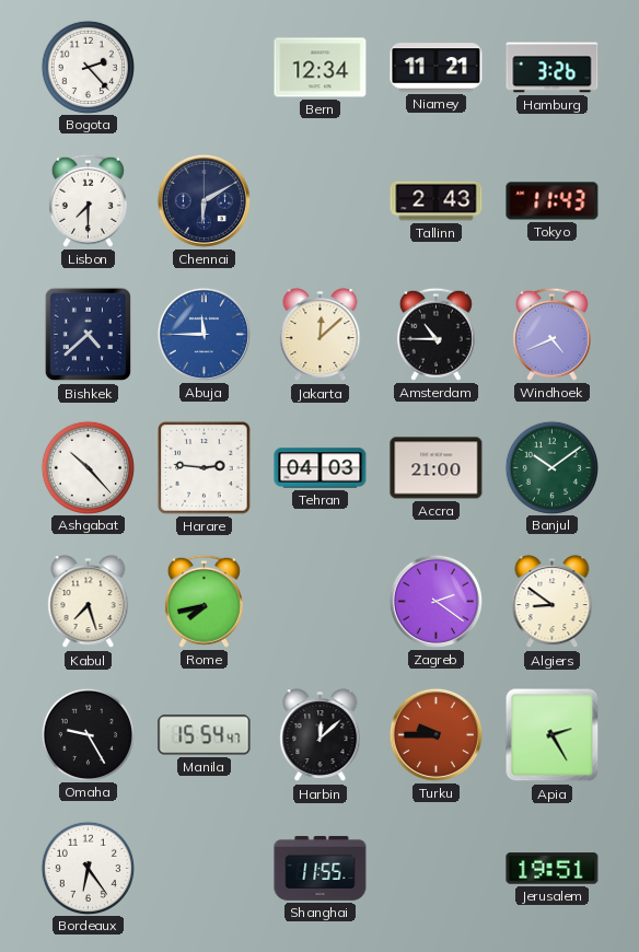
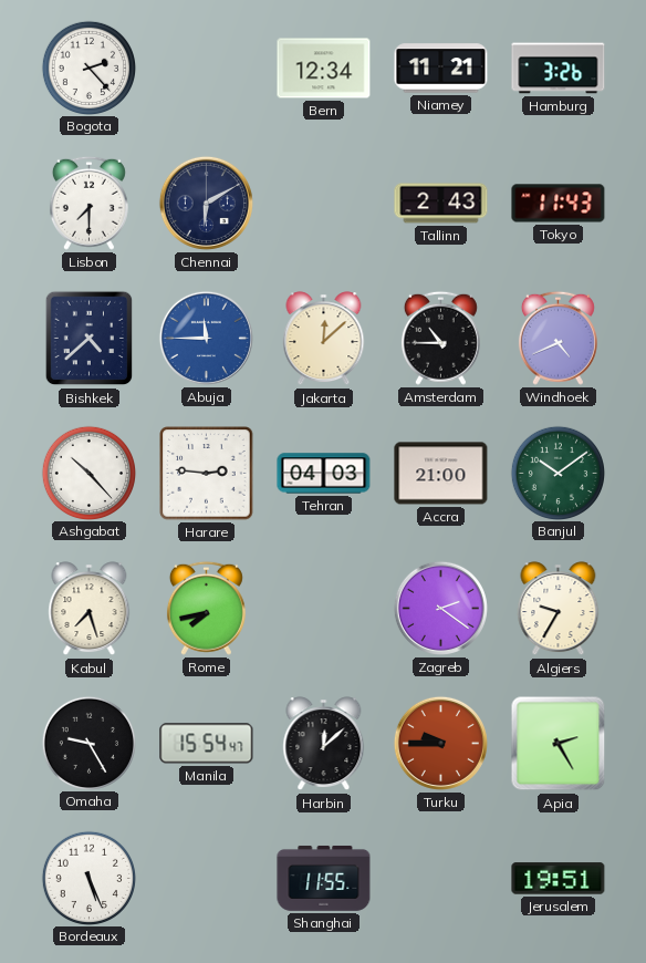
Algiers: 8:51 -> 9:35
Bordeaux: 6:24 -> 5:26
